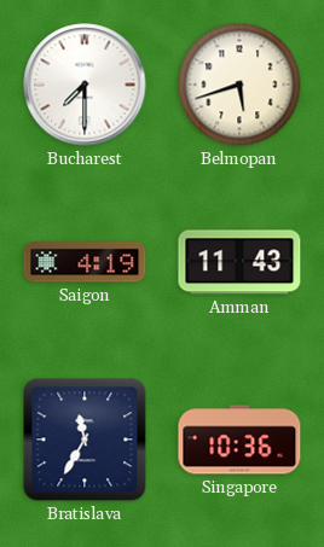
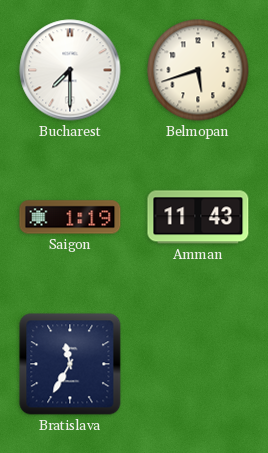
Saigon: 4:19 -> 1:19
Singapore: 10:36 -> none
